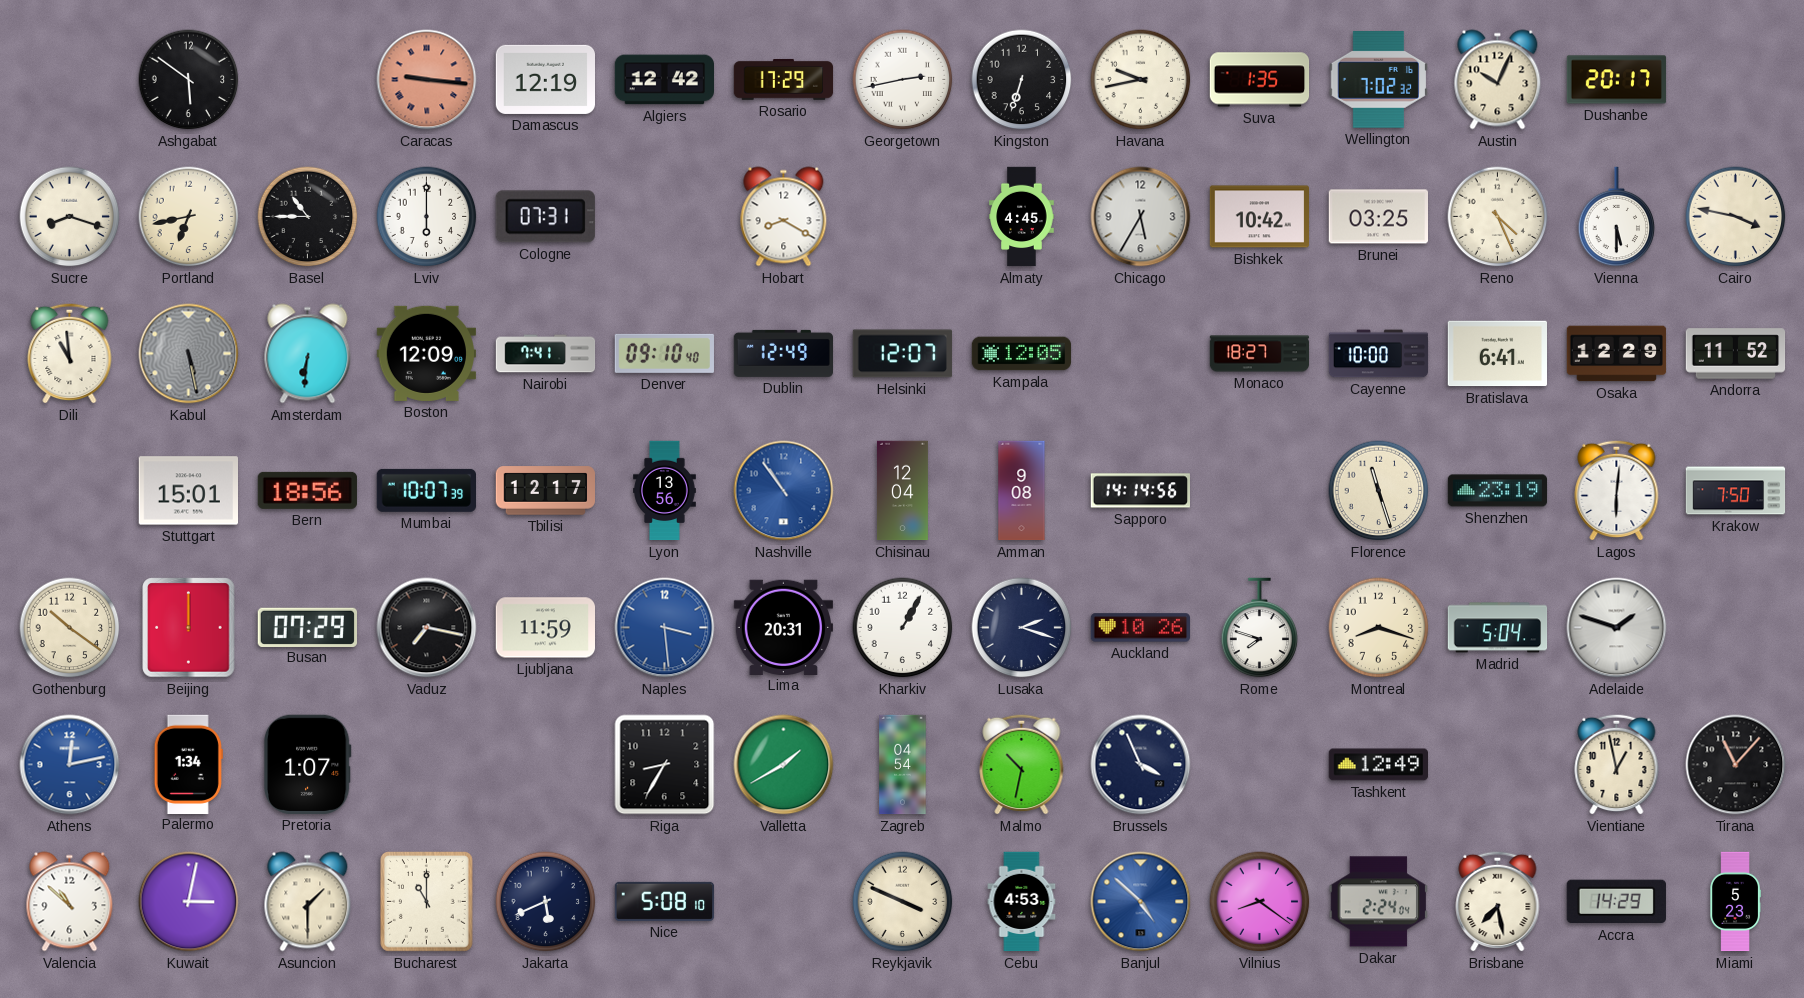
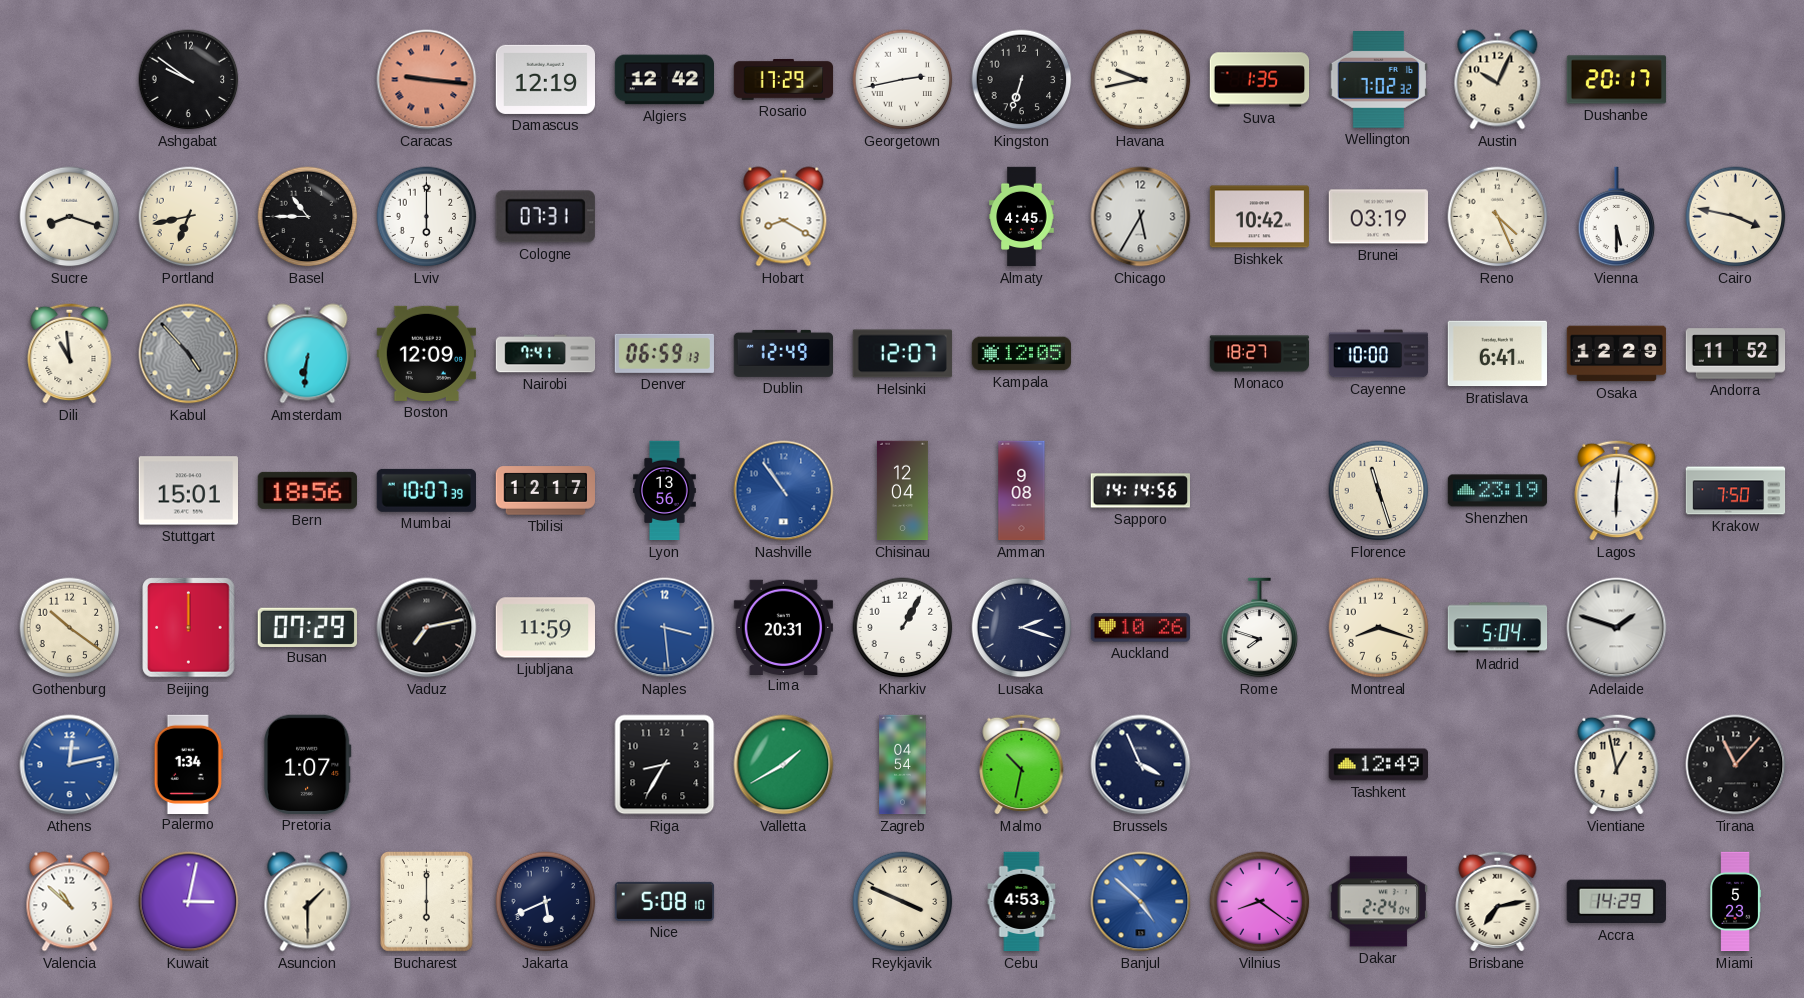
Ashgabat: 5:51 -> 9:51
Brunei: 03:25 -> 03:19
Kabul: 5:28 -> 4:53
Denver: 09:10 -> 06:59
Vaduz: 7:17 -> 7:13
Bucharest: 11:00 -> 6:00
Brisbane: 7:28 -> 7:13
